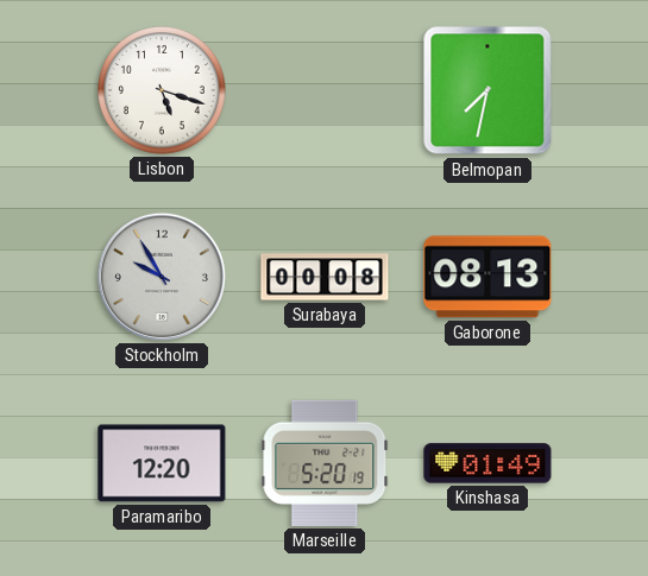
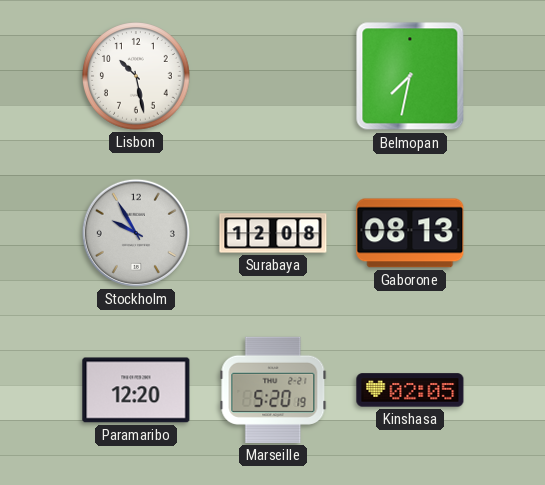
Lisbon: 5:18 -> 10:28
Surabaya: 00:08 -> 12:08
Kinshasa: 01:49 -> 02:05
